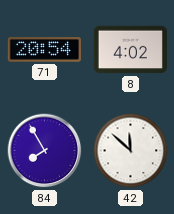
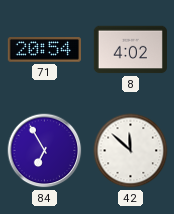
84: 7:55 -> 6:55
